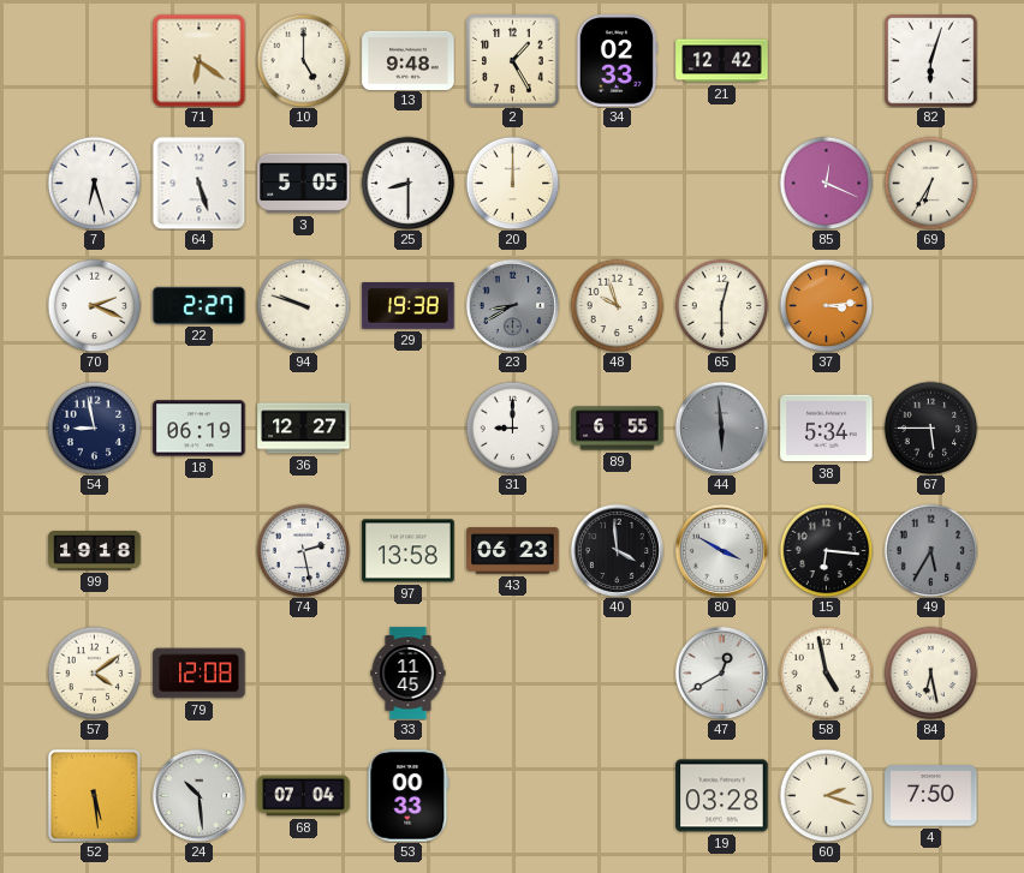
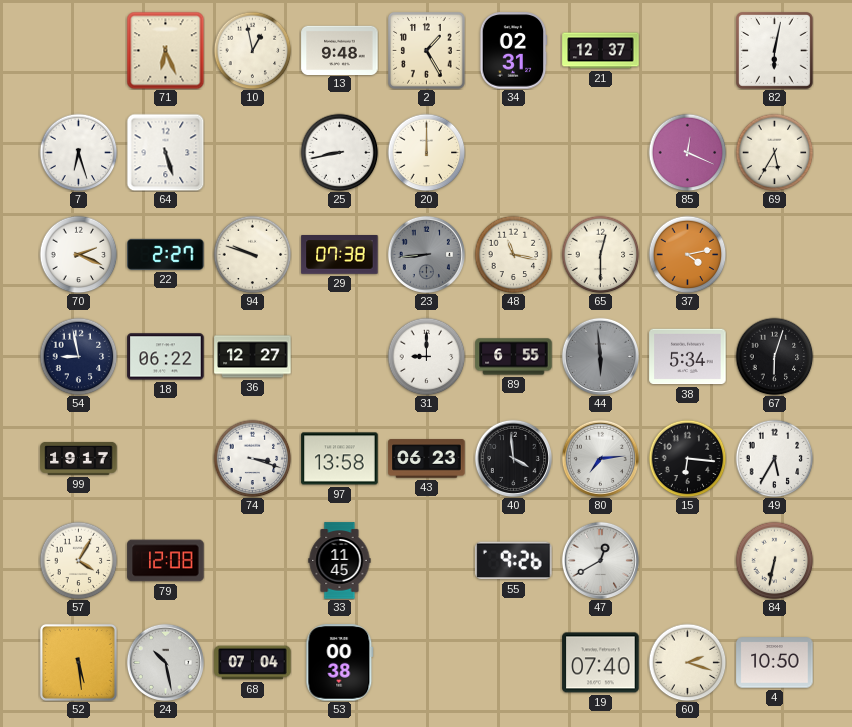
71: 6:21 -> 6:26
10: 5:00 -> 12:58
34: 02:33 -> 02:31
21: 12:42 -> 12:37
82: 6:03 -> 6:02
3: 5:05 -> none
25: 8:30 -> 8:43
69: 6:35 -> 5:35
29: 19:38 -> 07:38
23: 8:40 -> 8:44
48: 9:57 -> 11:17
37: 3:14 -> 4:13
18: 06:19 -> 06:22
67: 5:45 -> 6:03
99: 19:18 -> 19:17
74: 2:28 -> 3:18
80: 3:50 -> 7:14
49 dial: grey -> white
57: 4:09 -> 4:05
55: none -> 9:26
58: 4:58 -> none
84: 6:28 -> 6:32
24: 10:29 -> 10:28
53: 00:33 -> 00:38
19: 03:28 -> 07:40
4: 7:50 -> 10:50
